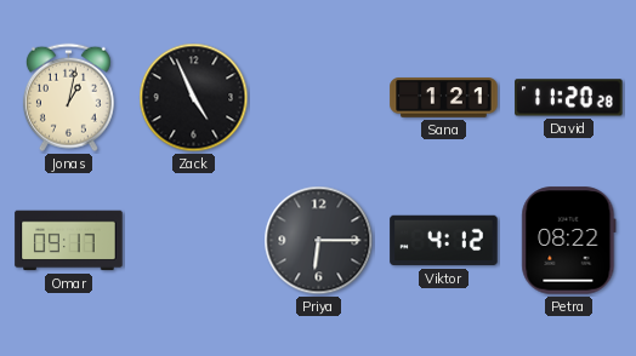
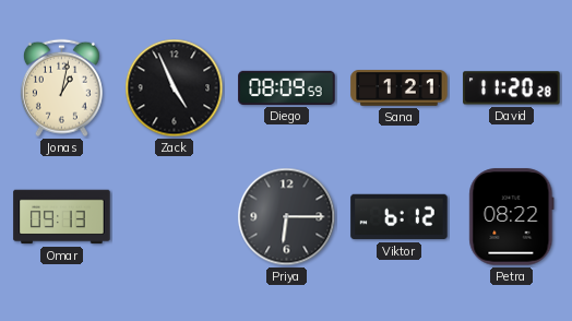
Diego: none -> 08:09
Omar: 09:17 -> 09:13
Viktor: 4:12 -> 6:12
